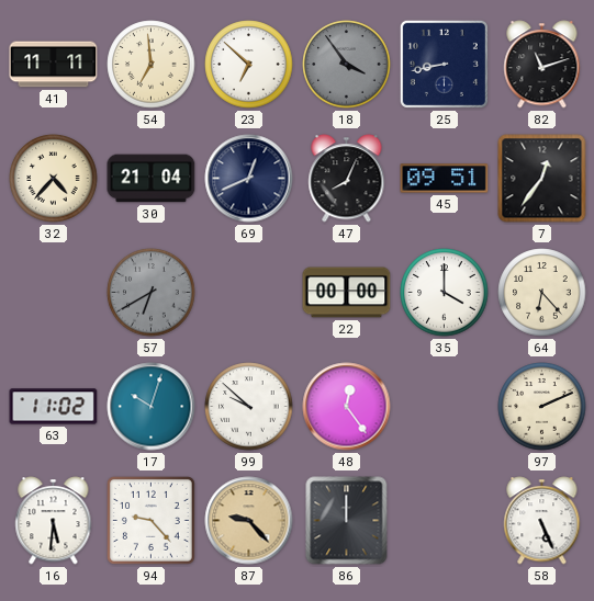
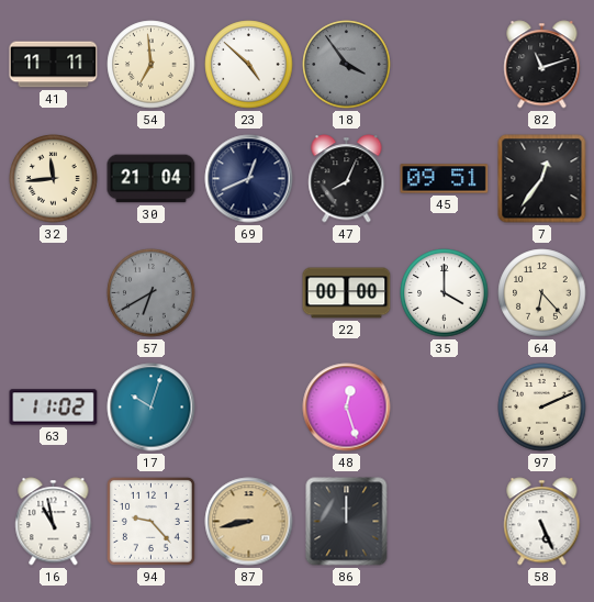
23: 6:52 -> 4:52
25: 8:43 -> none
32: 4:37 -> 11:44
99: 9:52 -> none
48: 12:24 -> 12:27
16: 5:31 -> 10:58
87: 9:23 -> 8:43
